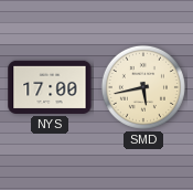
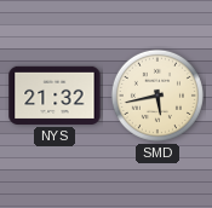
NYS: 17:00 -> 21:32
